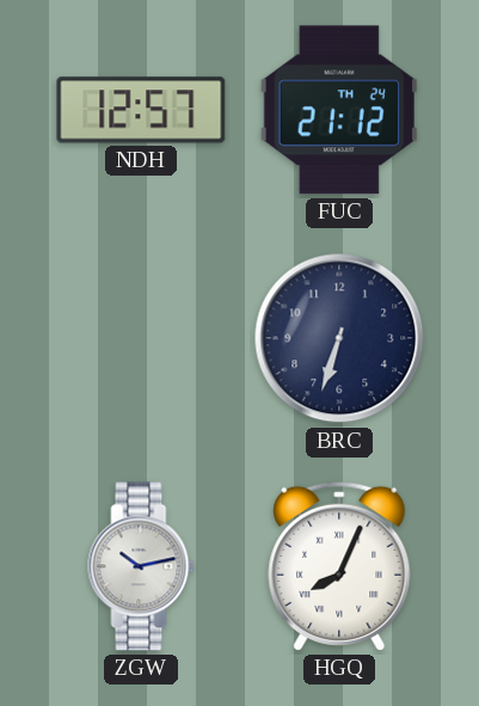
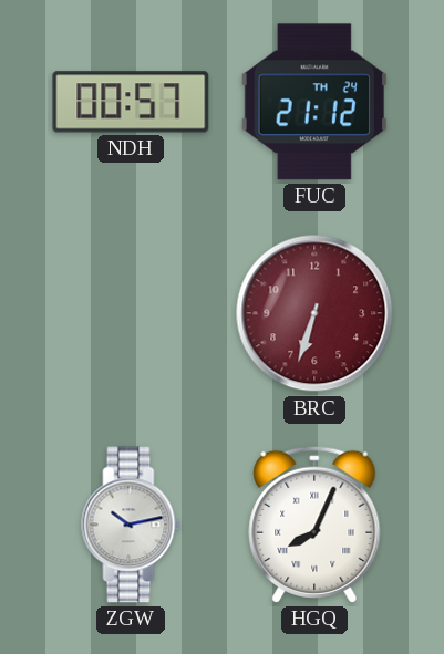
NDH: 12:57 -> 00:57
BRC dial: navy -> burgundy
